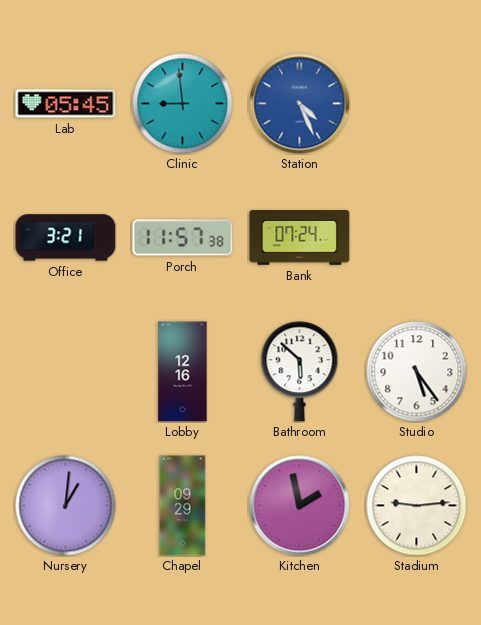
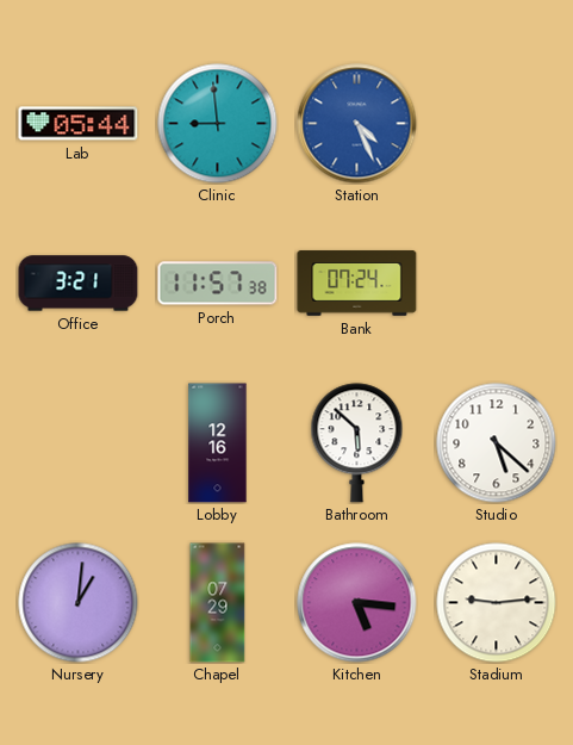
Lab: 05:45 -> 05:44
Studio: 5:24 -> 5:22
Chapel: 09:29 -> 07:29
Kitchen: 1:58 -> 5:16
